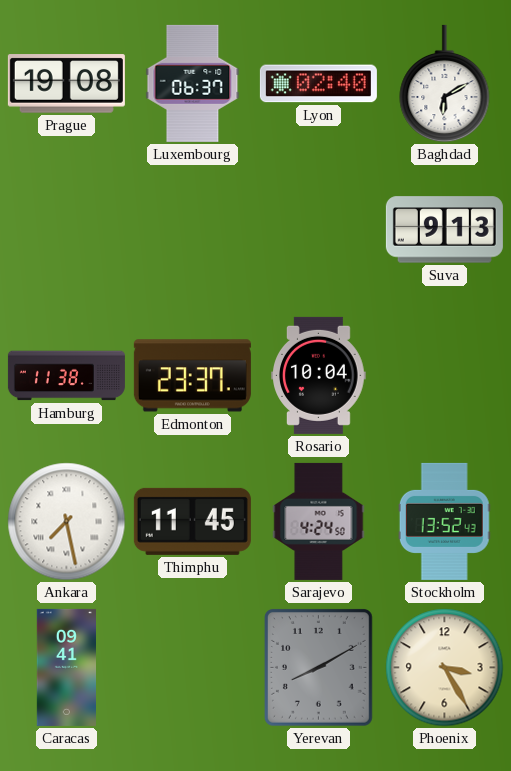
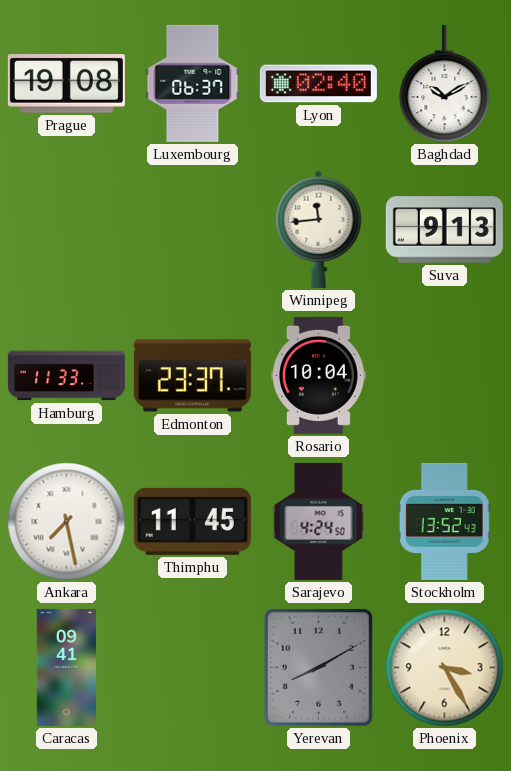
Baghdad: 6:10 -> 10:10
Winnipeg: none -> 11:44
Hamburg: 11:38 -> 11:33
